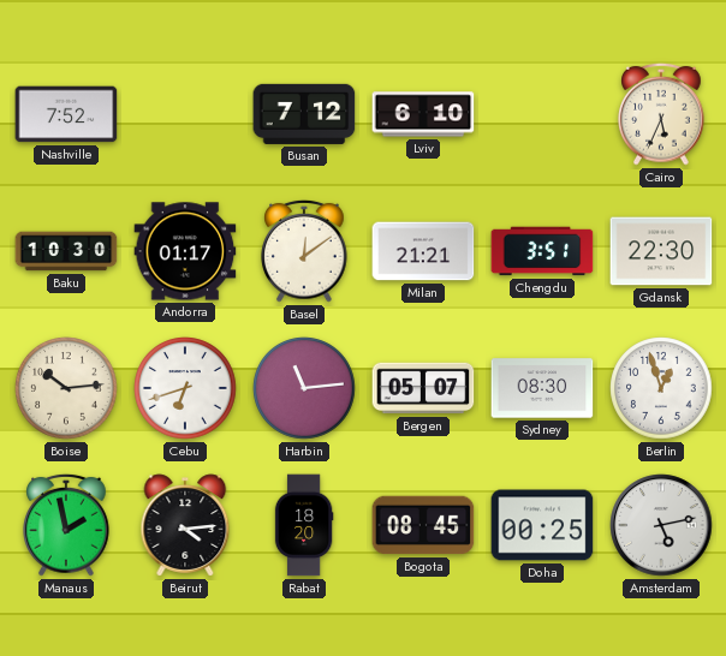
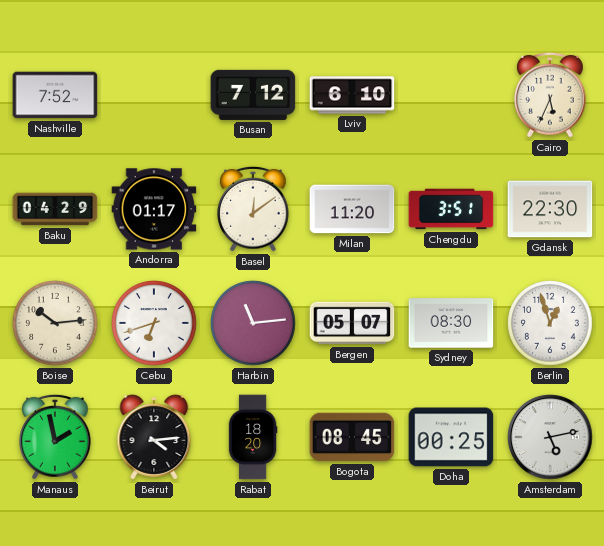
Baku: 10:30 -> 04:29
Milan: 21:21 -> 11:20
